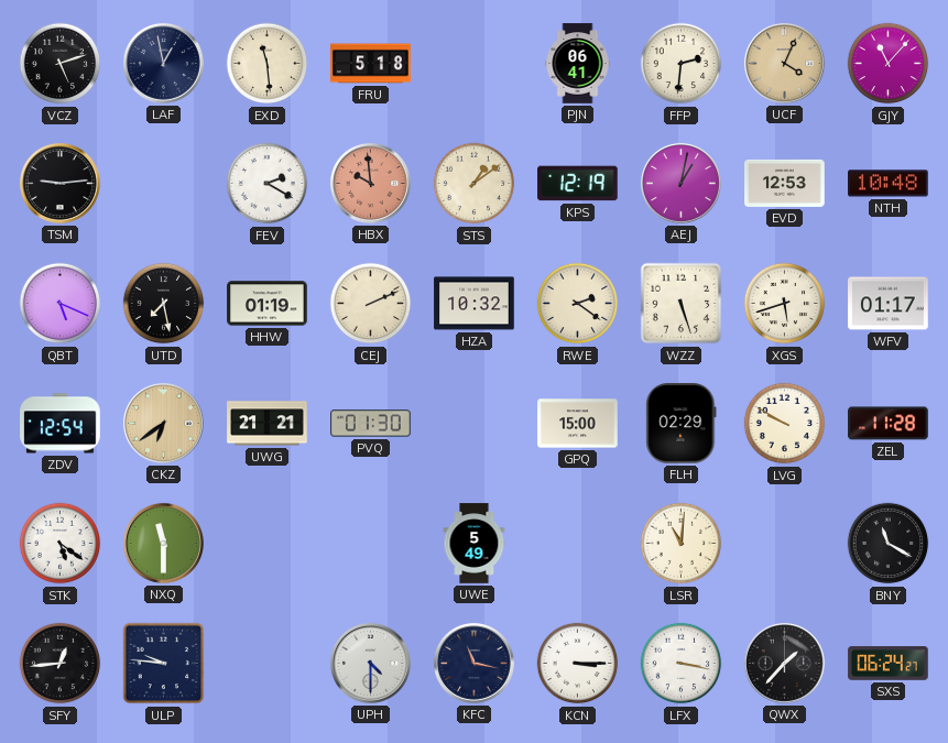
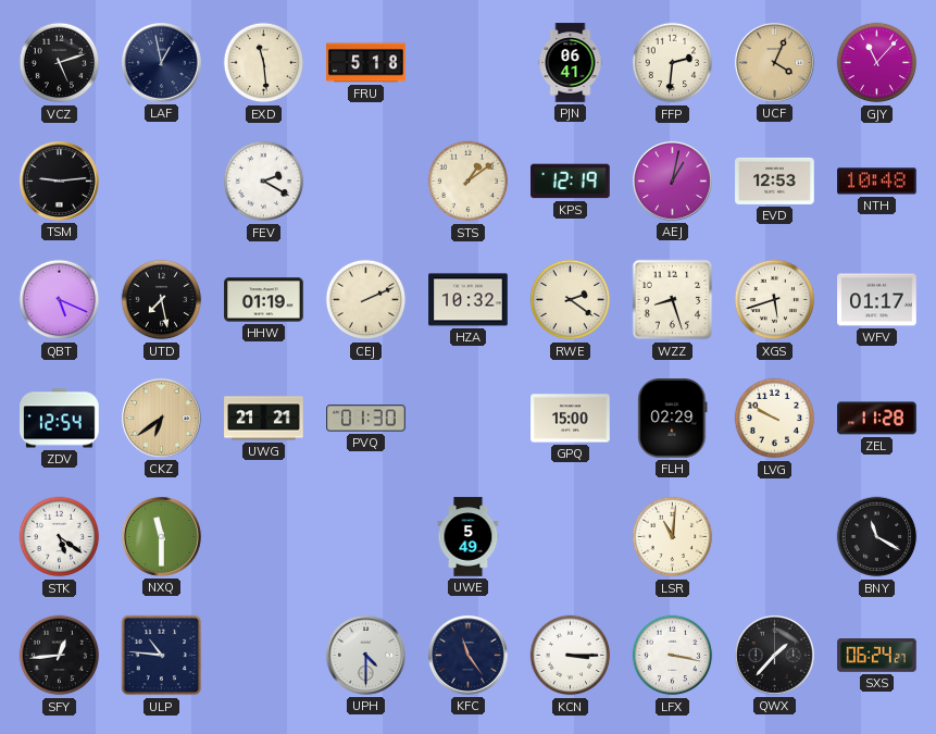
HBX: 9:59 -> none
WZZ: 5:27 -> 8:27
ULP: 9:46 -> 10:46
KFC: 11:17 -> 11:24
